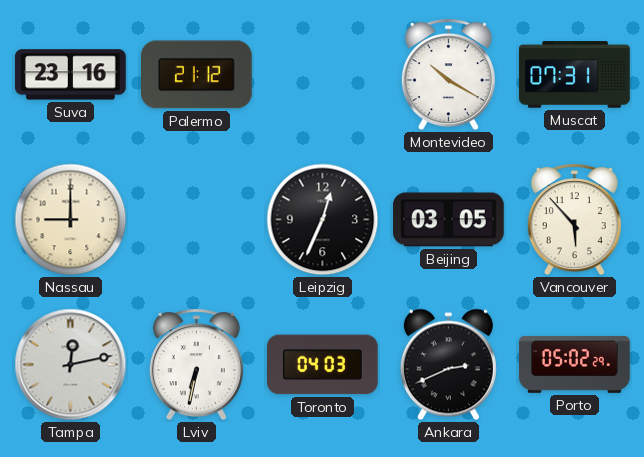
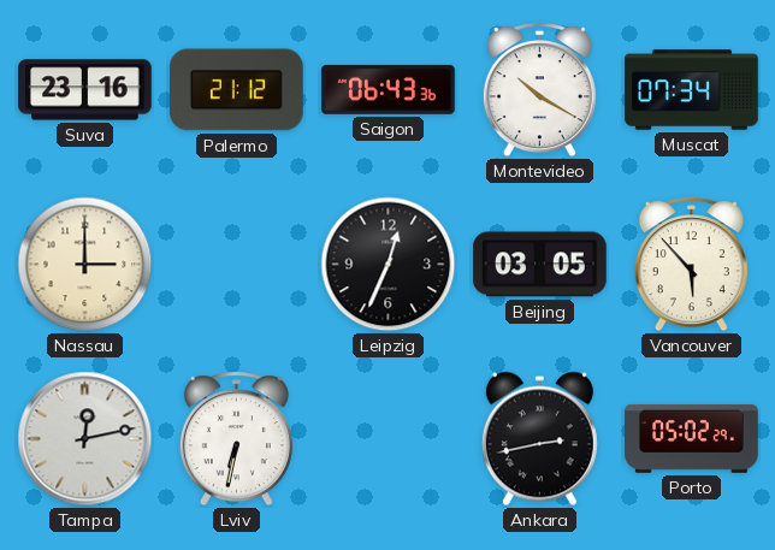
Saigon: none -> 06:43
Muscat: 07:31 -> 07:34
Nassau: 9:00 -> 3:00
Toronto: 04:03 -> none
Ankara: 2:41 -> 2:43
